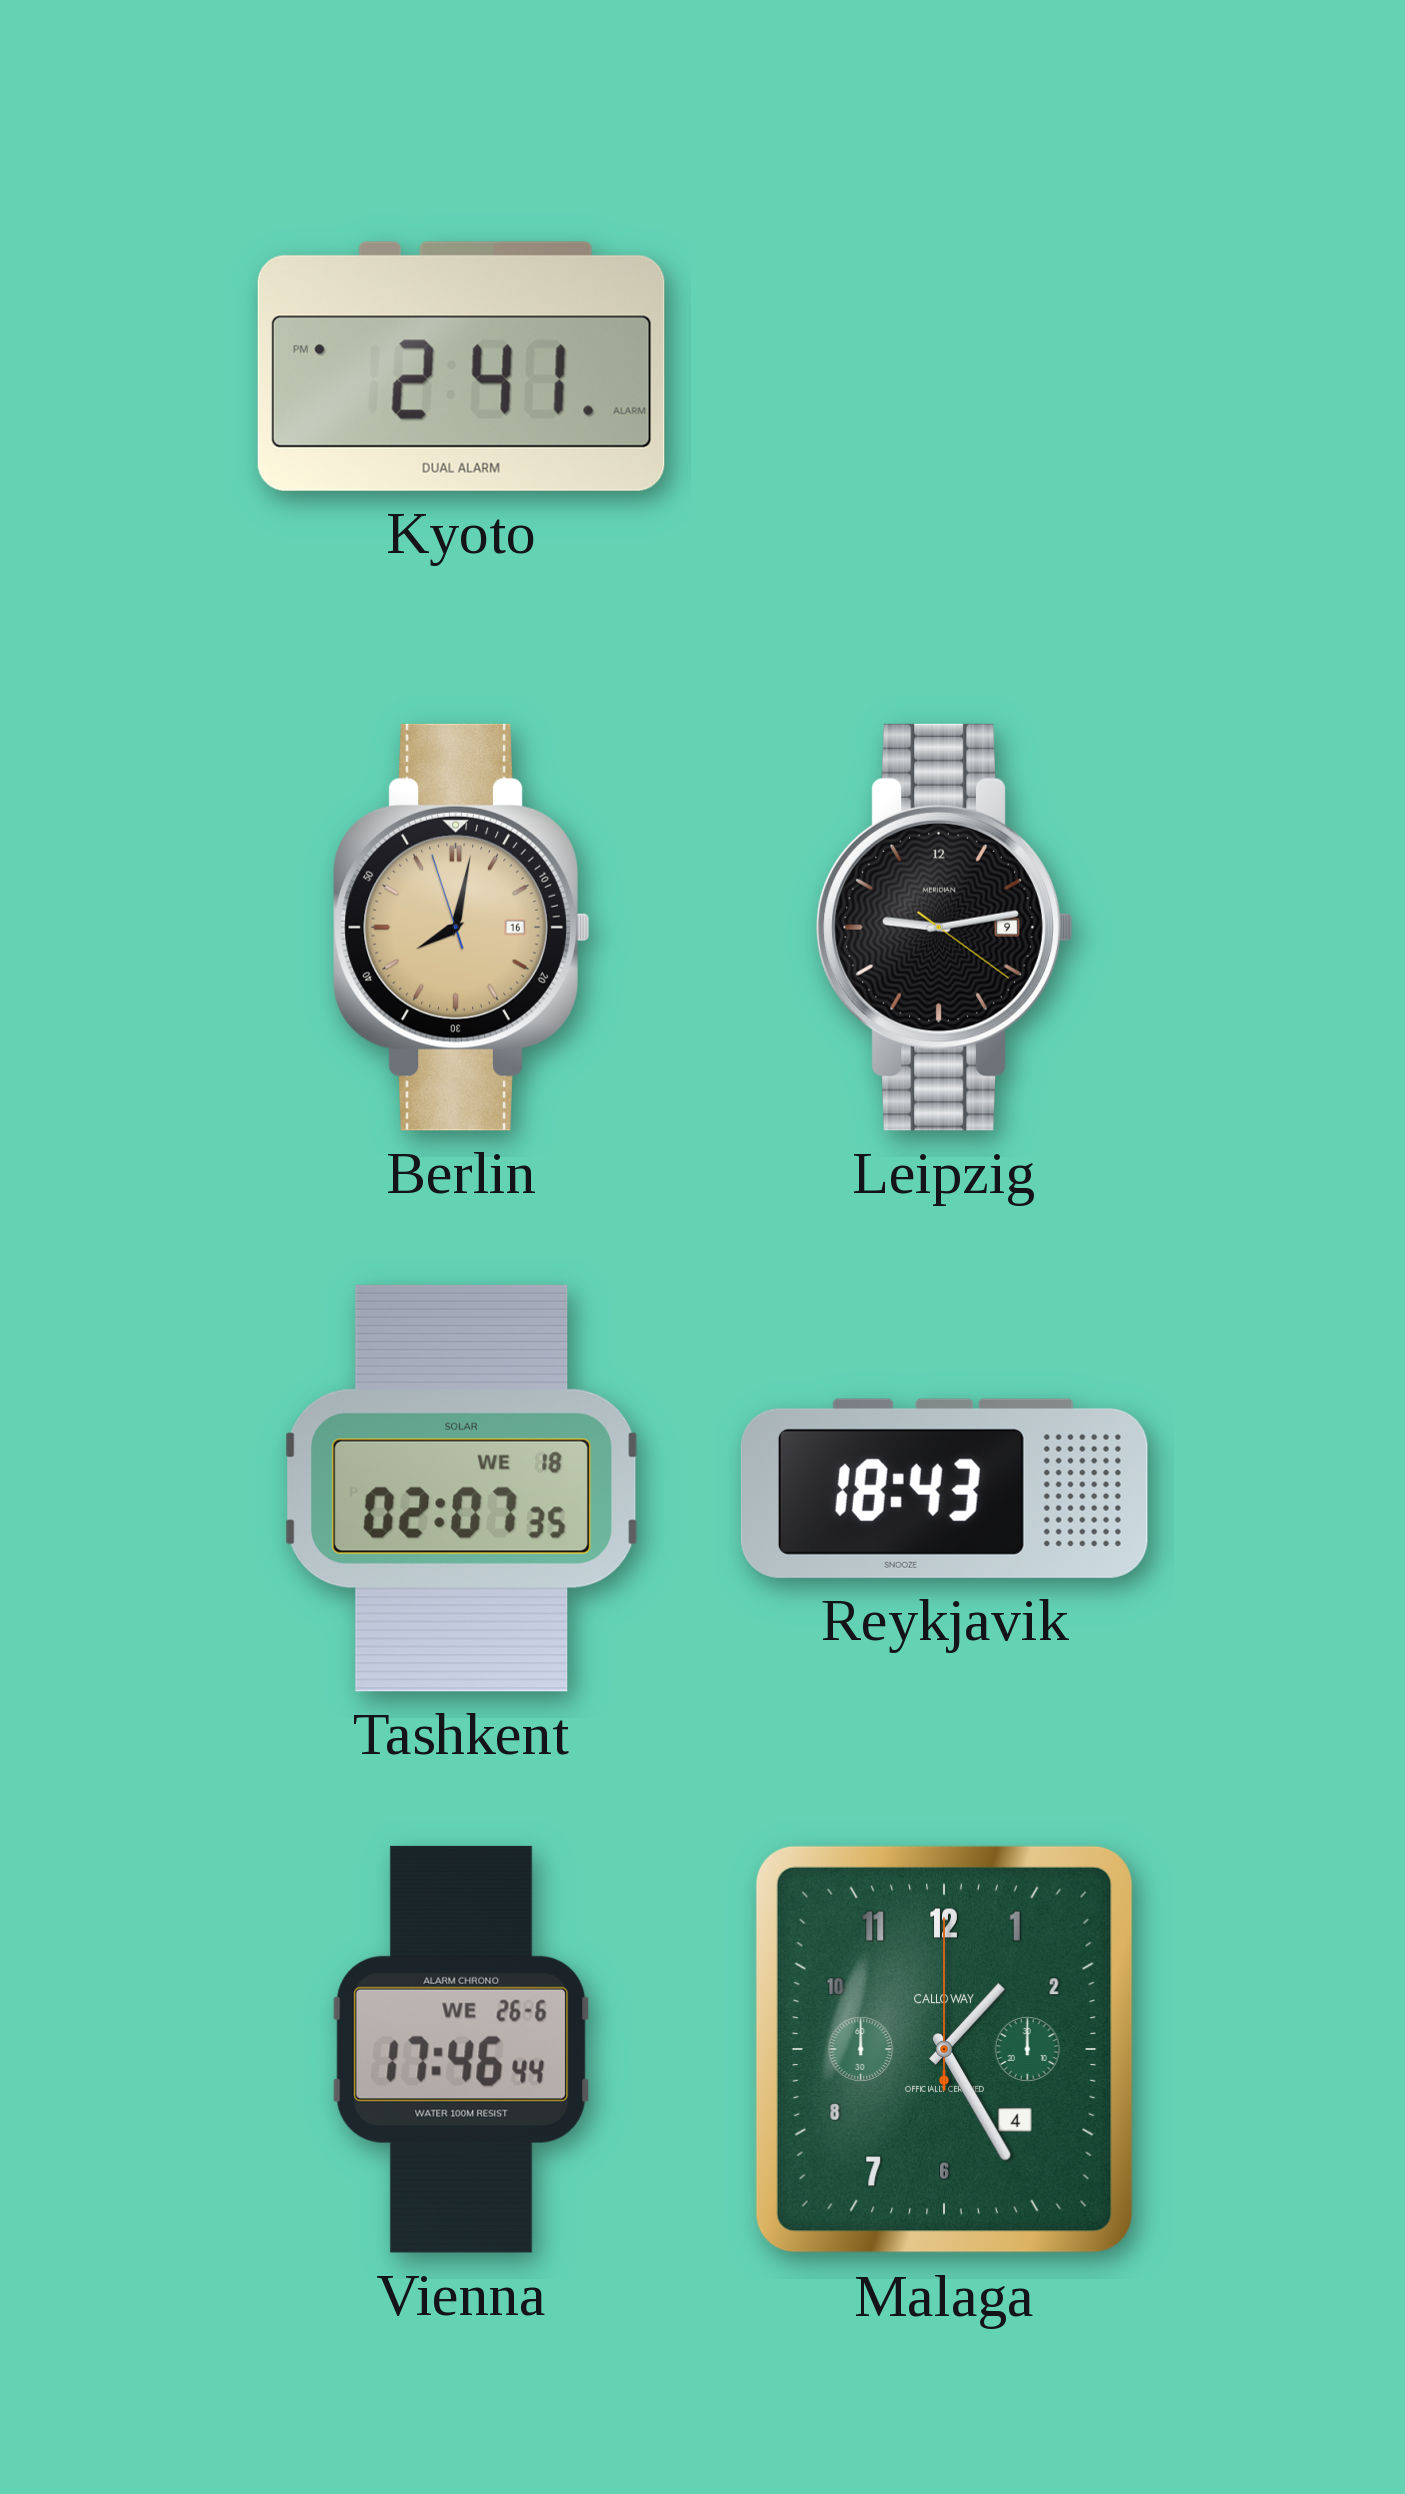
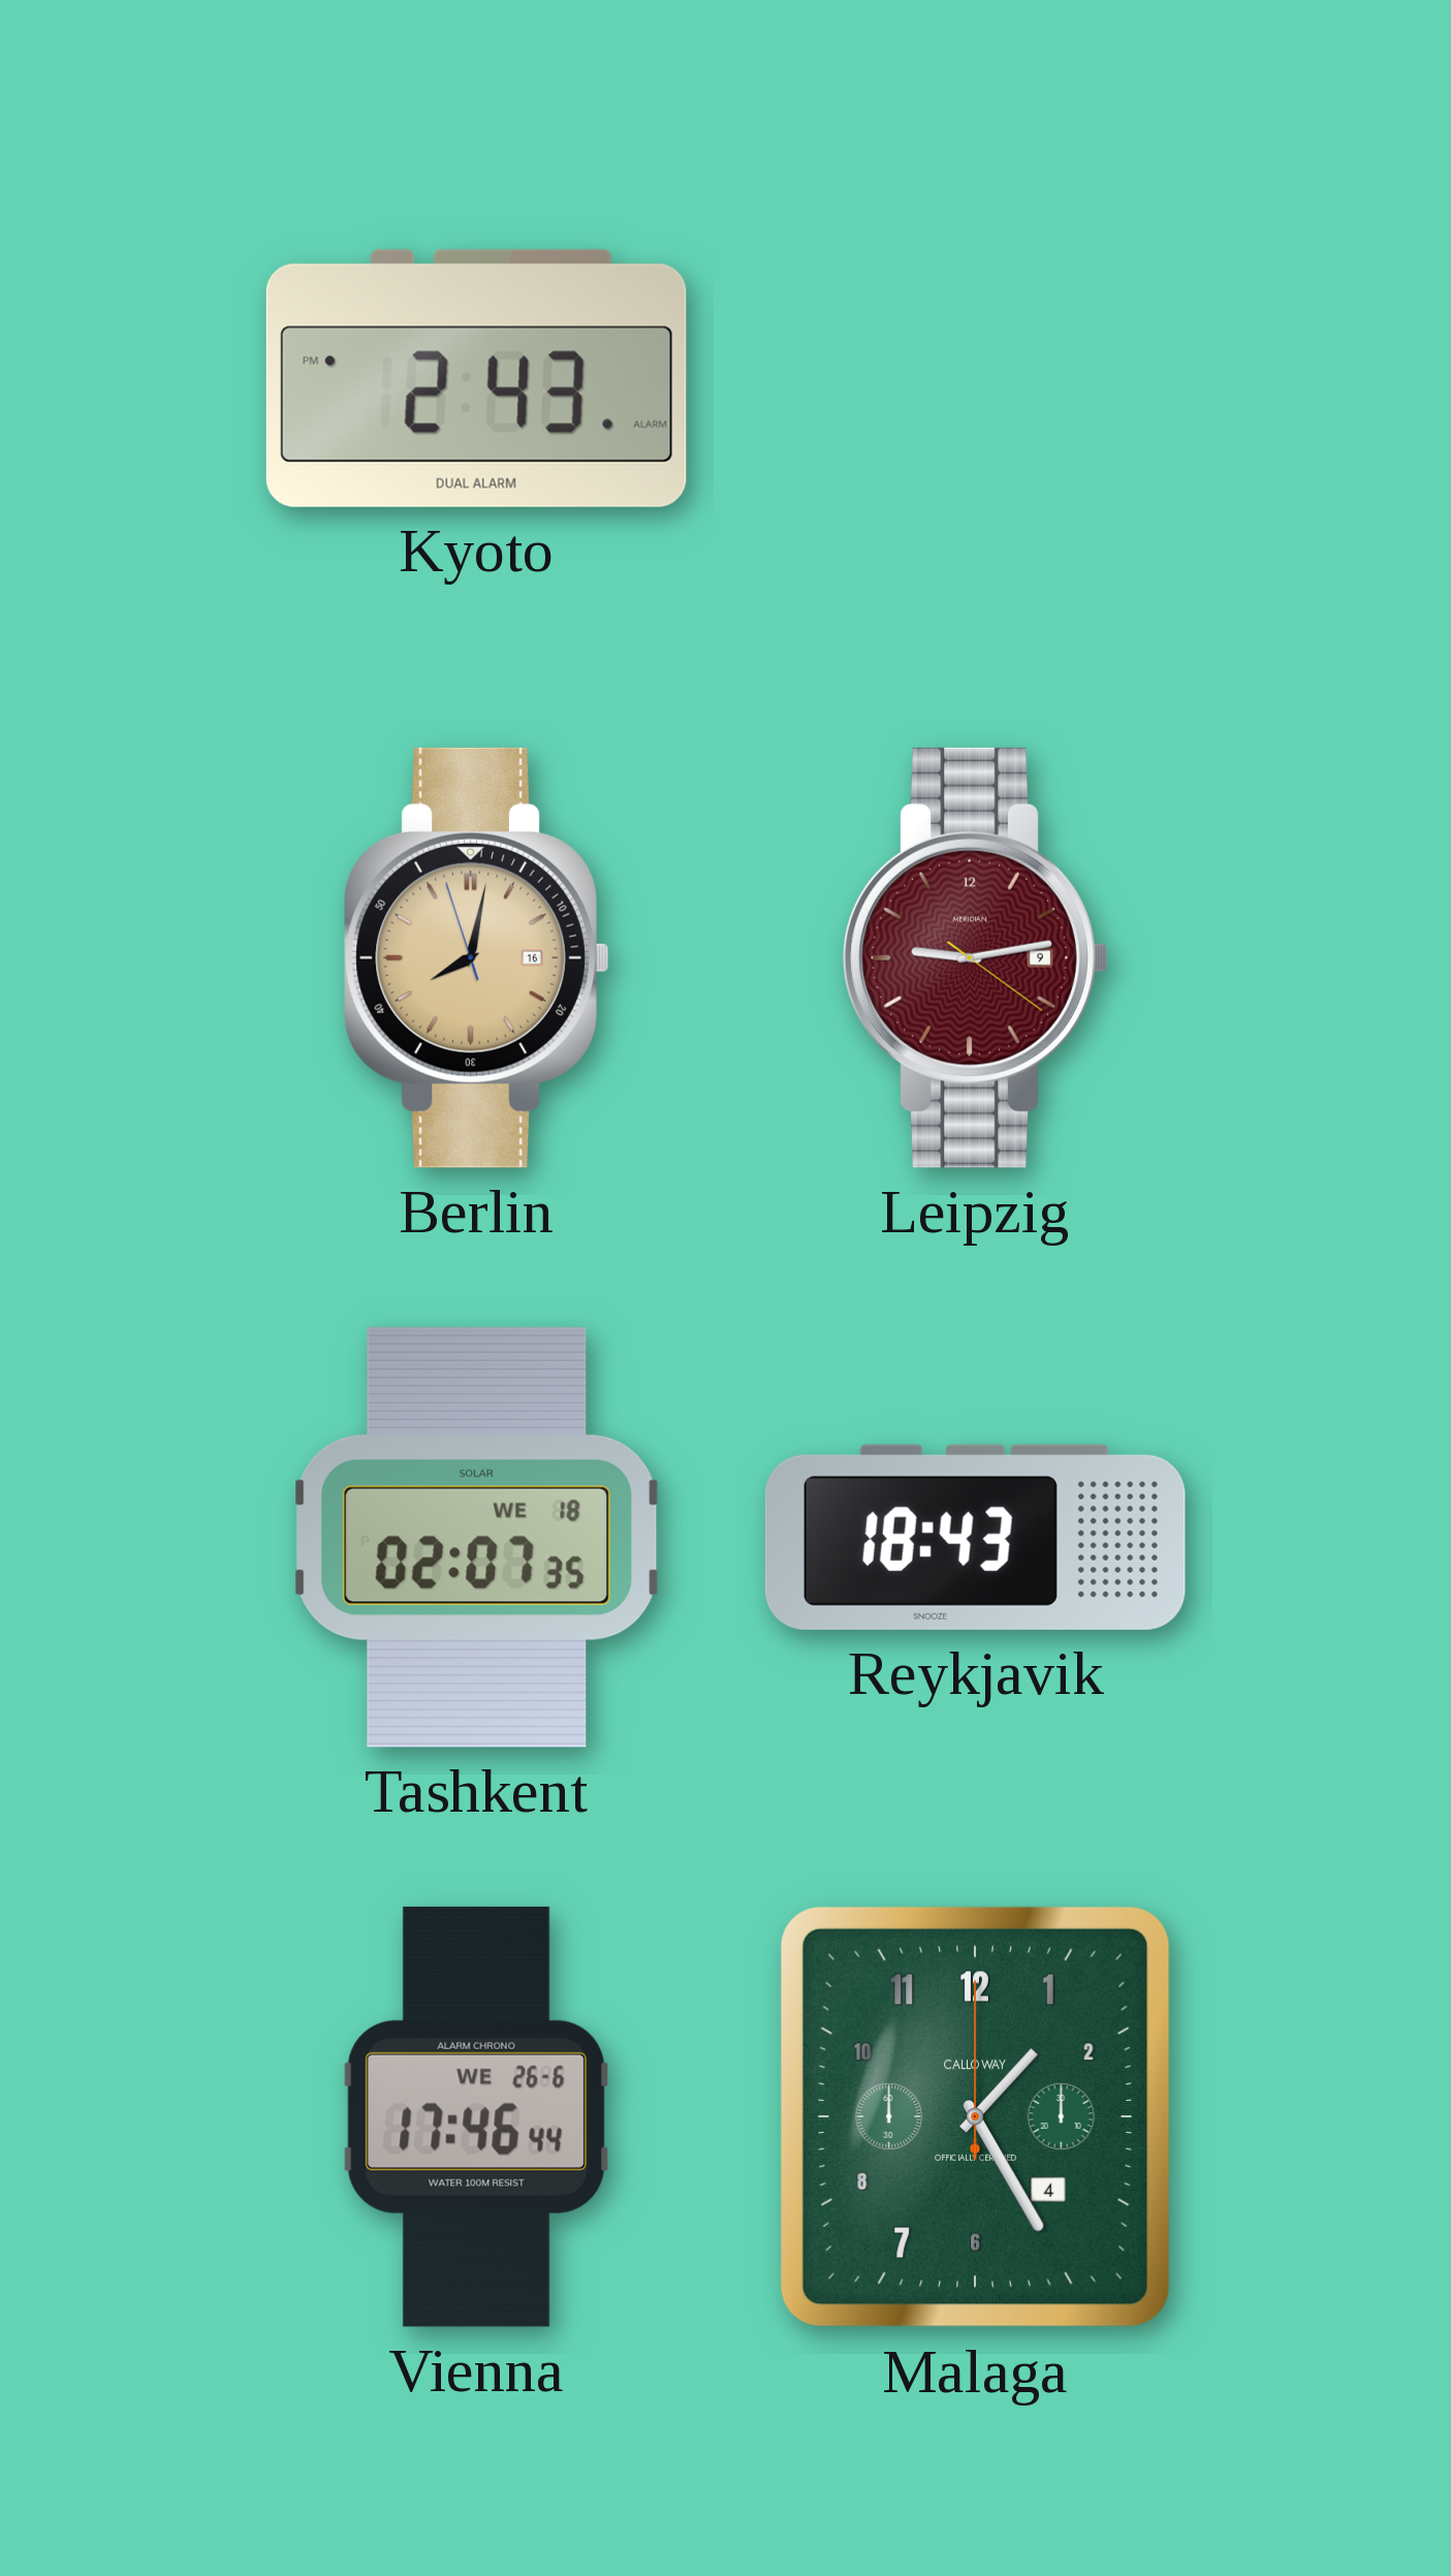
Kyoto: 2:41 -> 2:43
Leipzig dial: black -> burgundy
